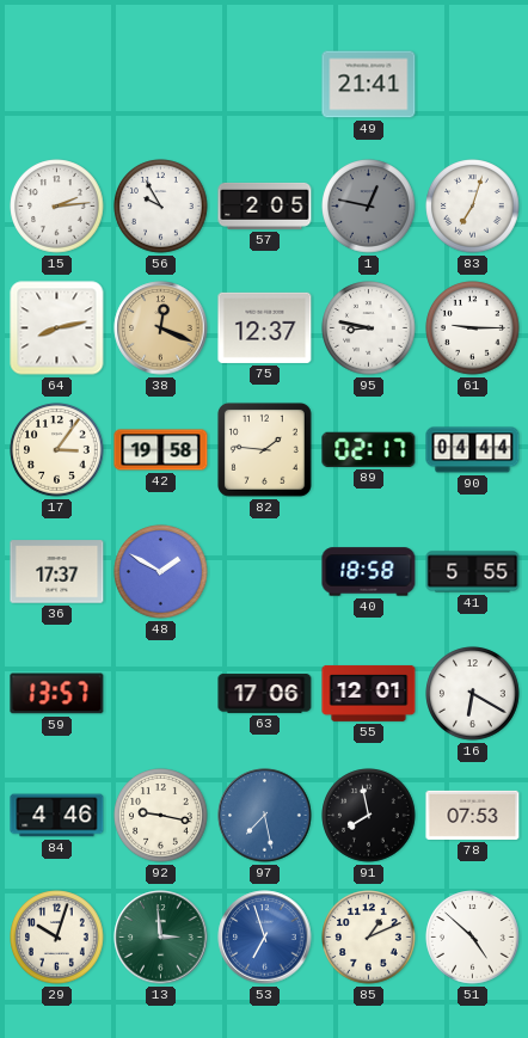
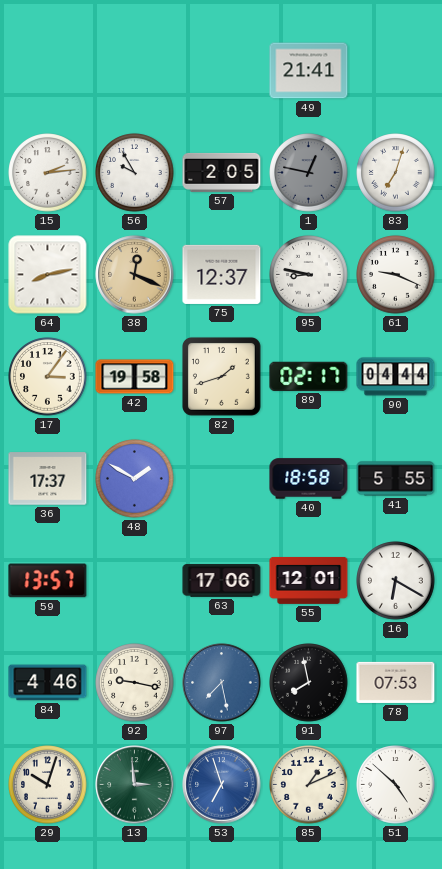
61: 9:15 -> 9:19
82: 1:46 -> 1:42
